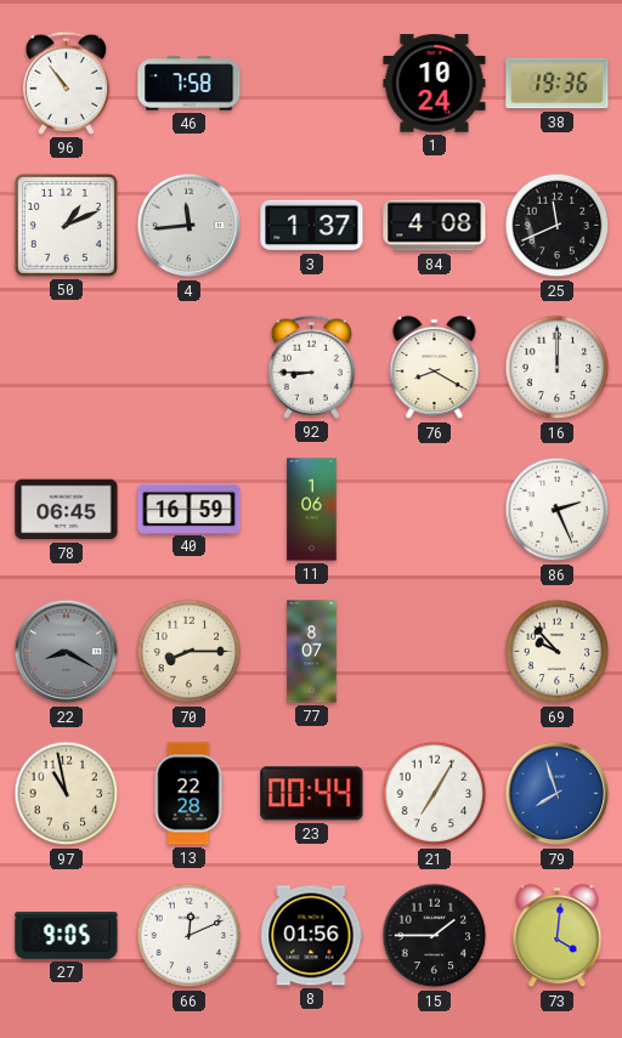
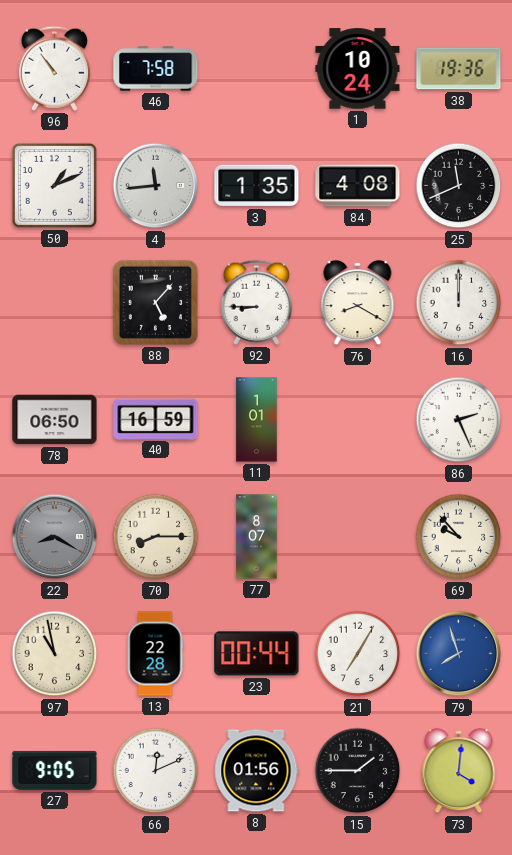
3: 1:37 -> 1:35
88: none -> 5:07
78: 06:45 -> 06:50
11: 1:06 -> 1:01
